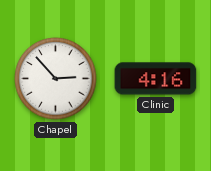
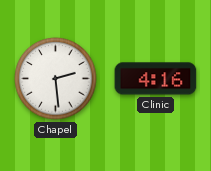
Chapel: 2:53 -> 2:29
